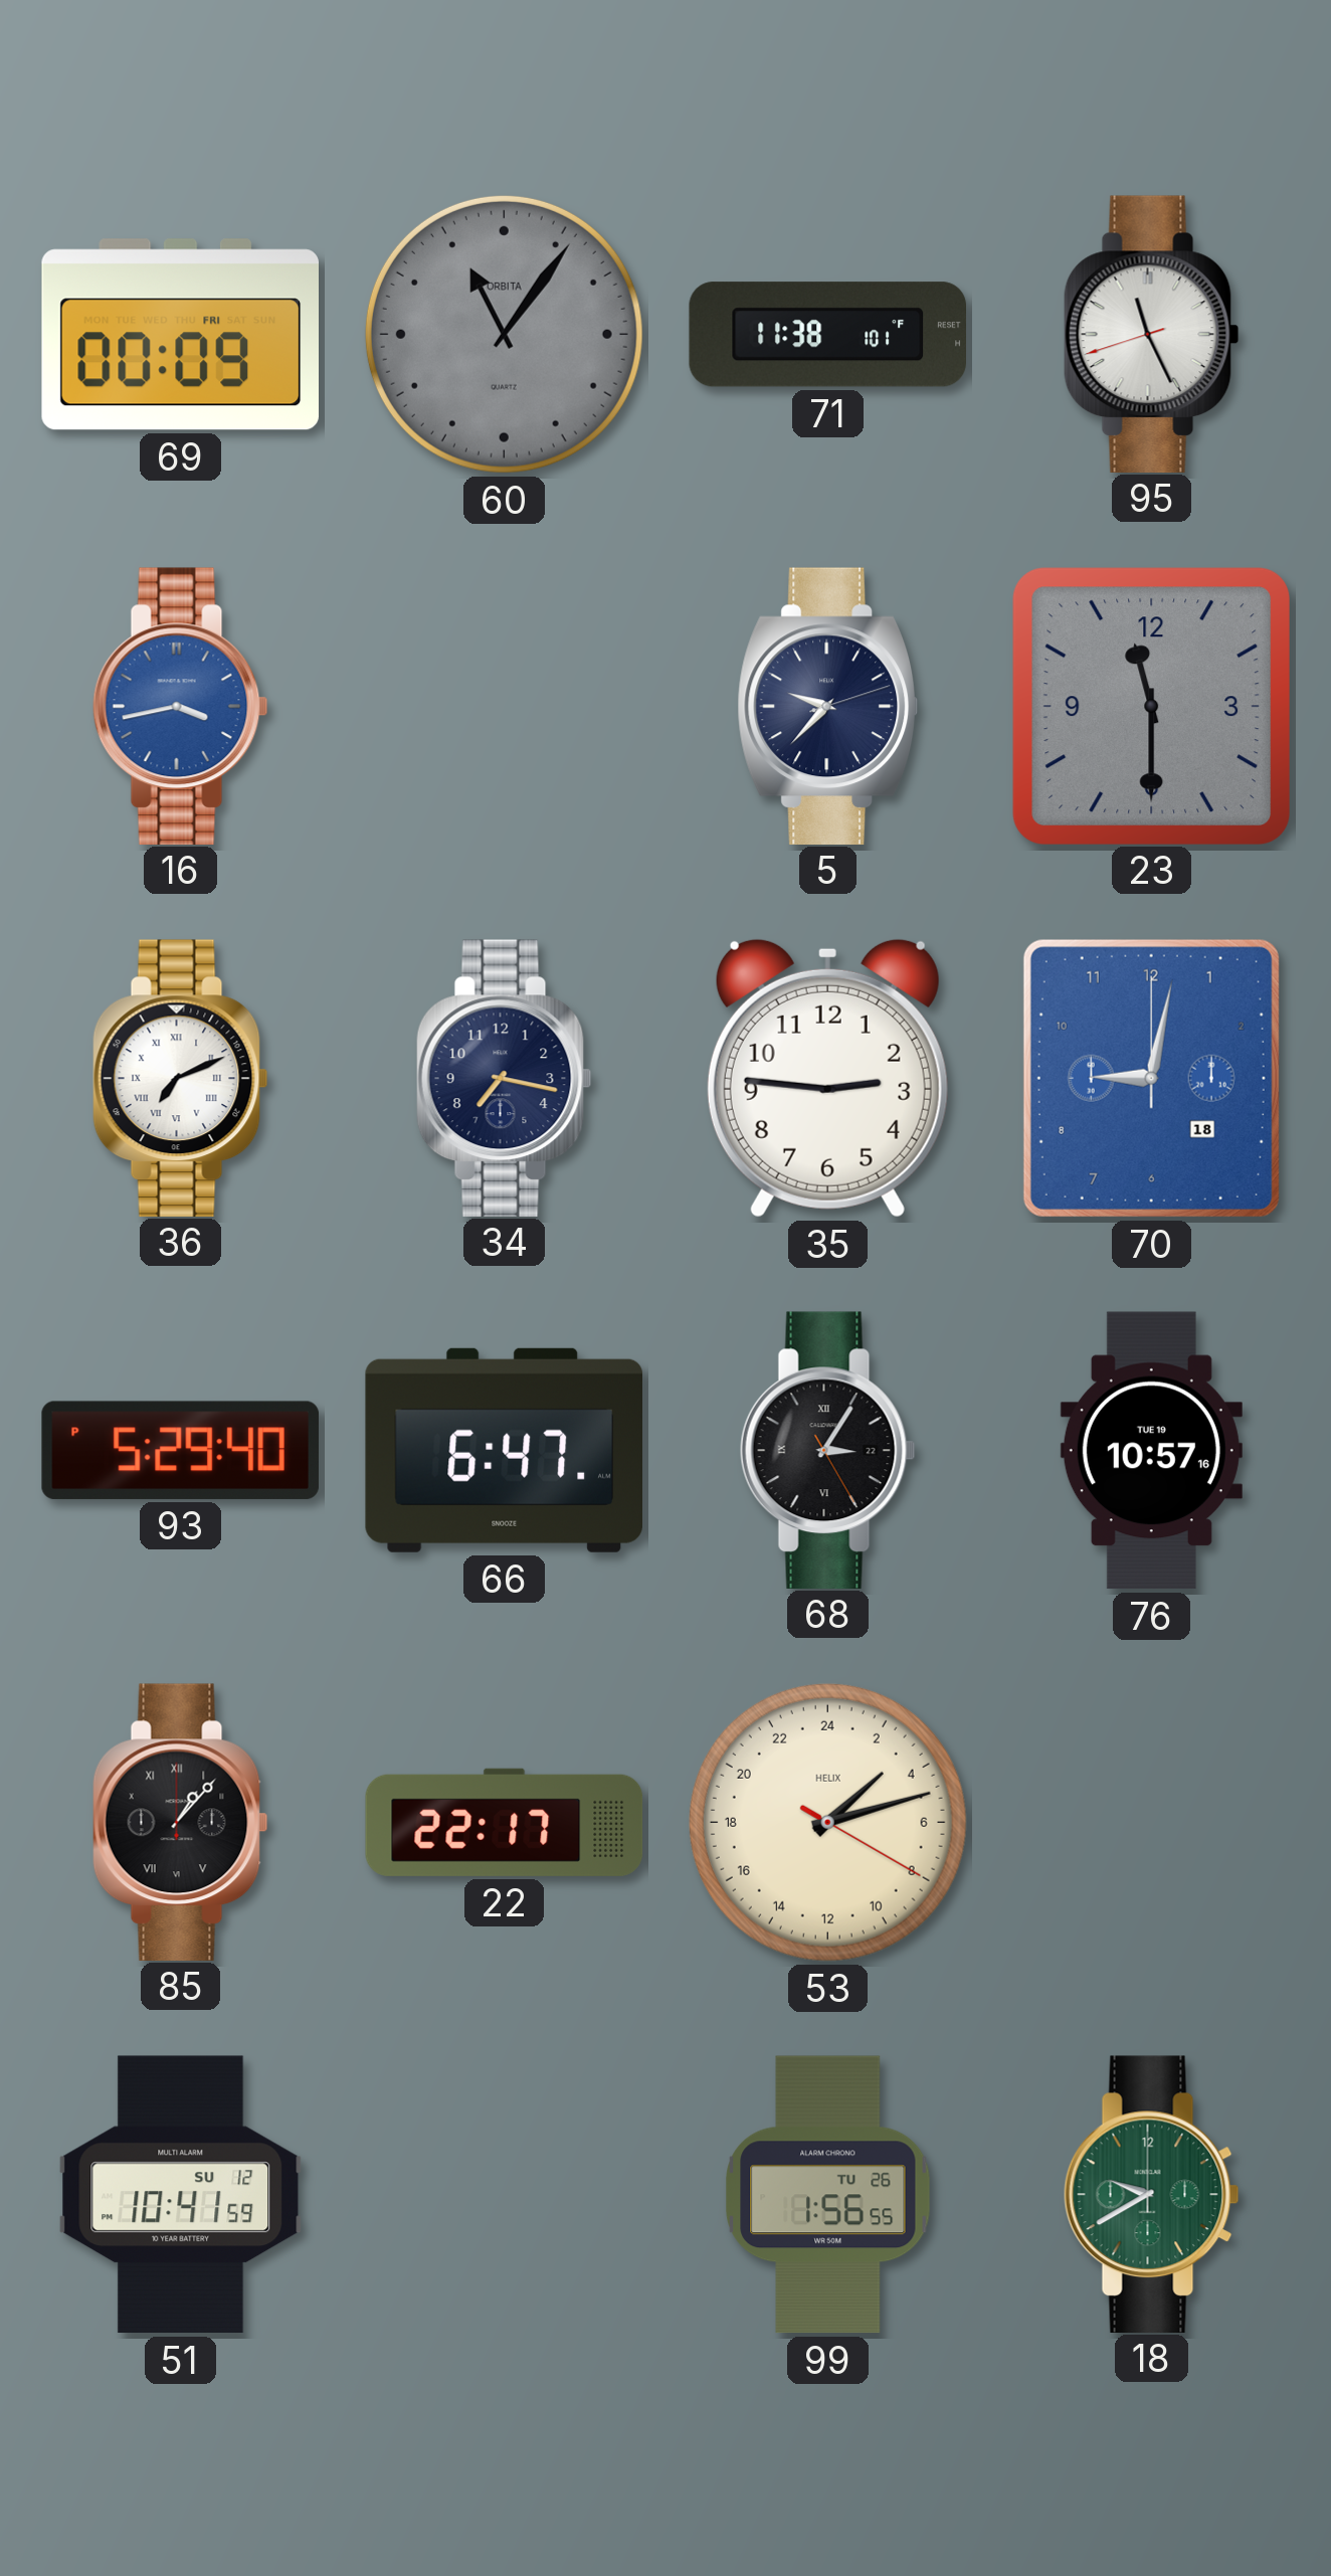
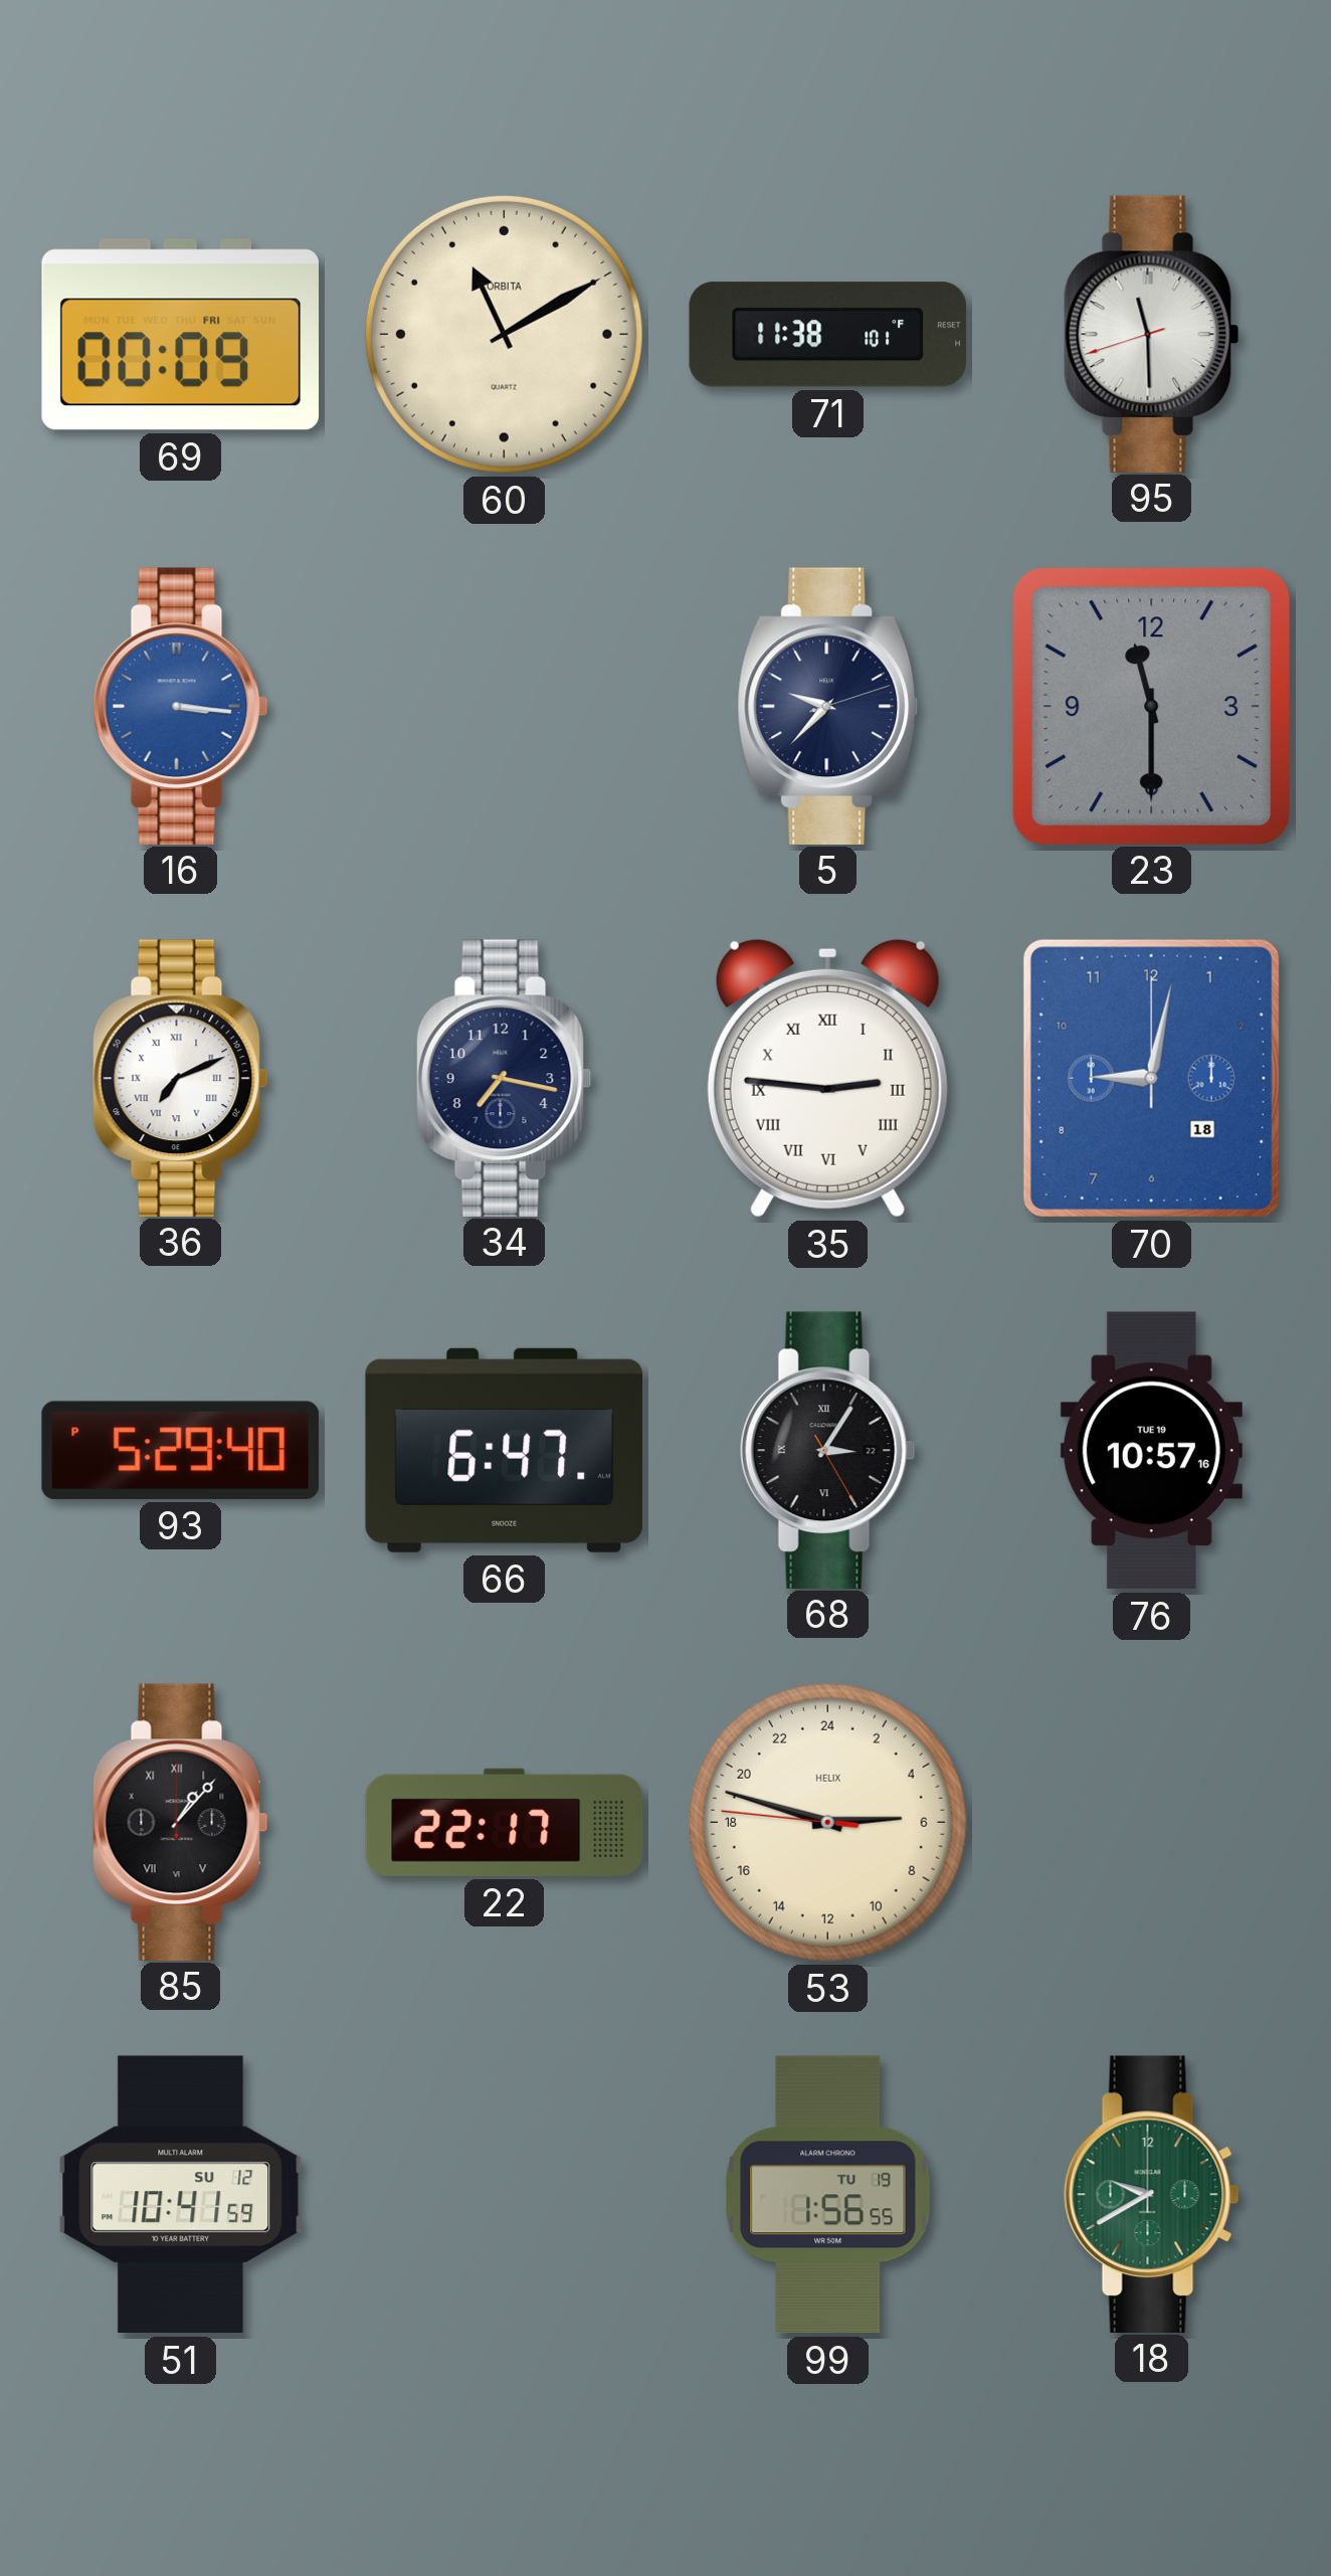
60: 11:06 -> 11:10
60 dial: grey -> cream
95: 11:25 -> 11:29
16: 3:43 -> 3:16
35 numerals: Arabic -> Roman
53: 3:12 -> 5:47
99 date: TU 26 -> TU 19
